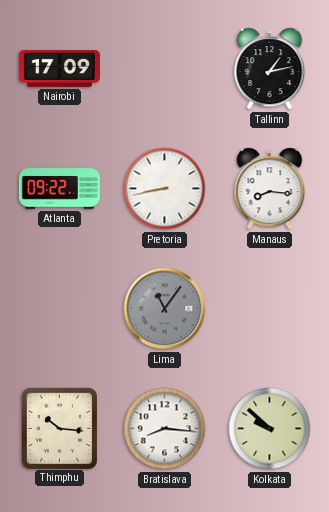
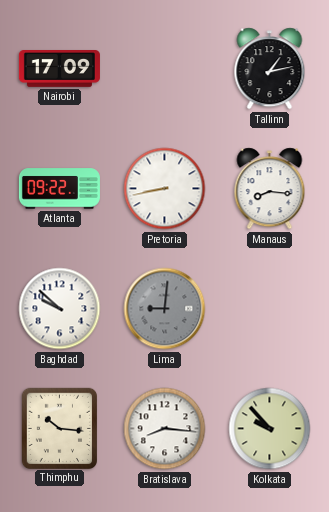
Baghdad: none -> 9:52
Lima: 11:06 -> 9:01
Kolkata: 9:52 -> 9:53
